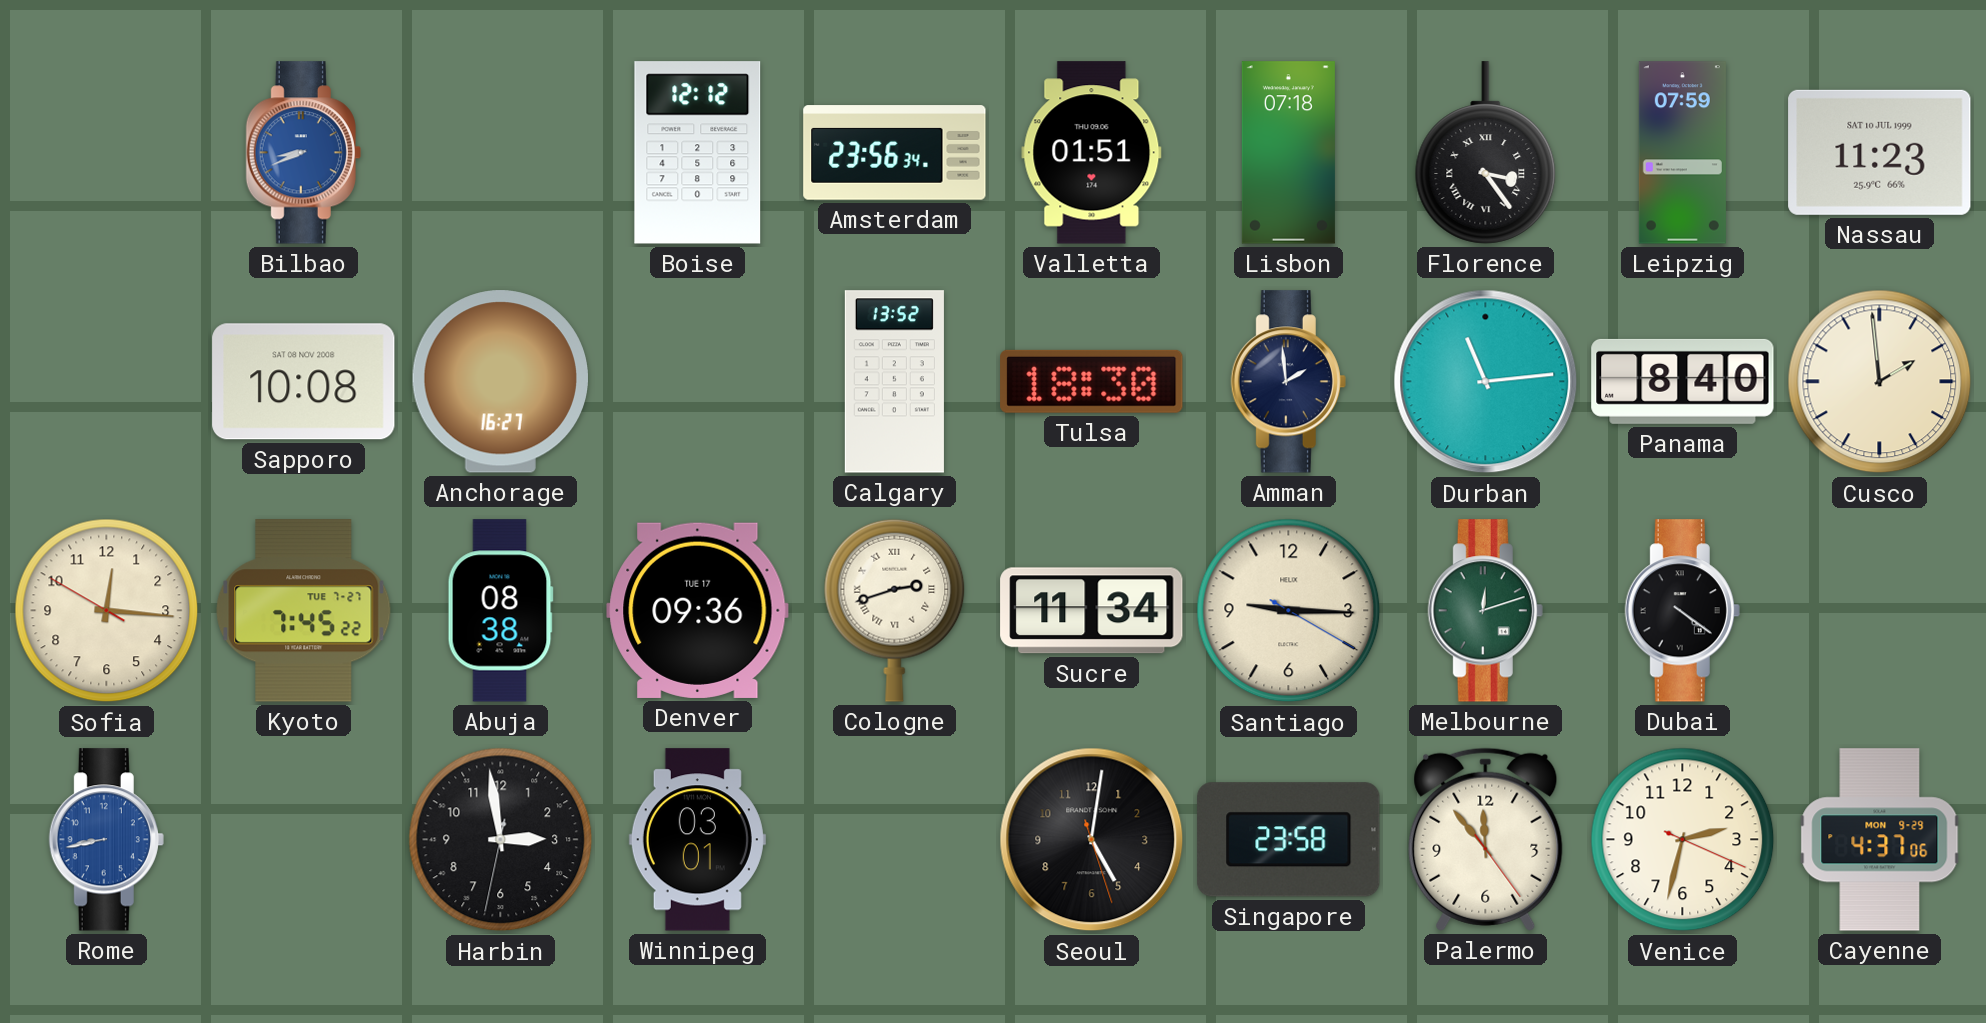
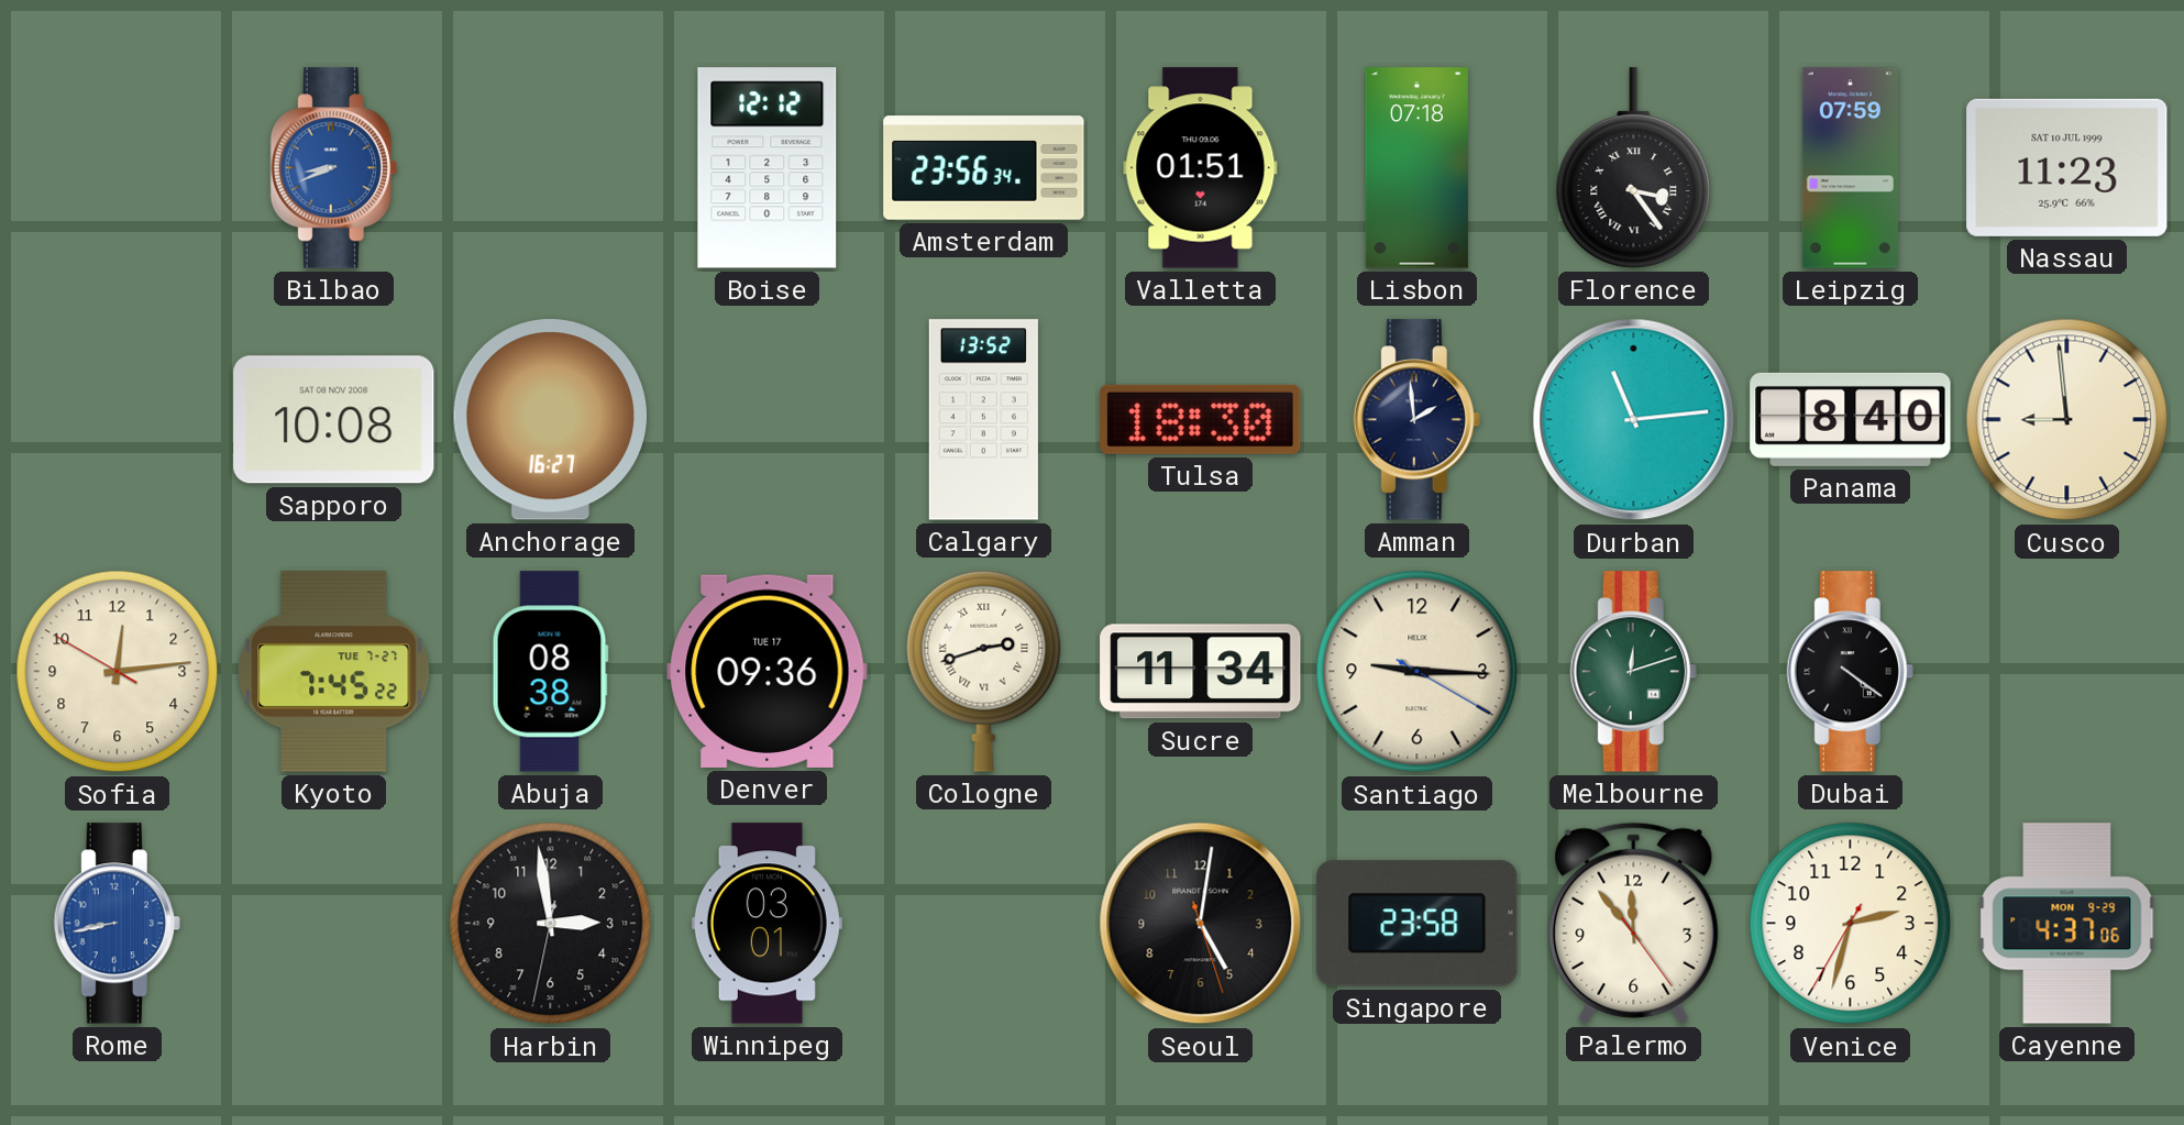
Cusco: 1:59 -> 8:59
Sofia: 12:15 -> 12:13
Venice: 2:32:19 -> 2:32:35
